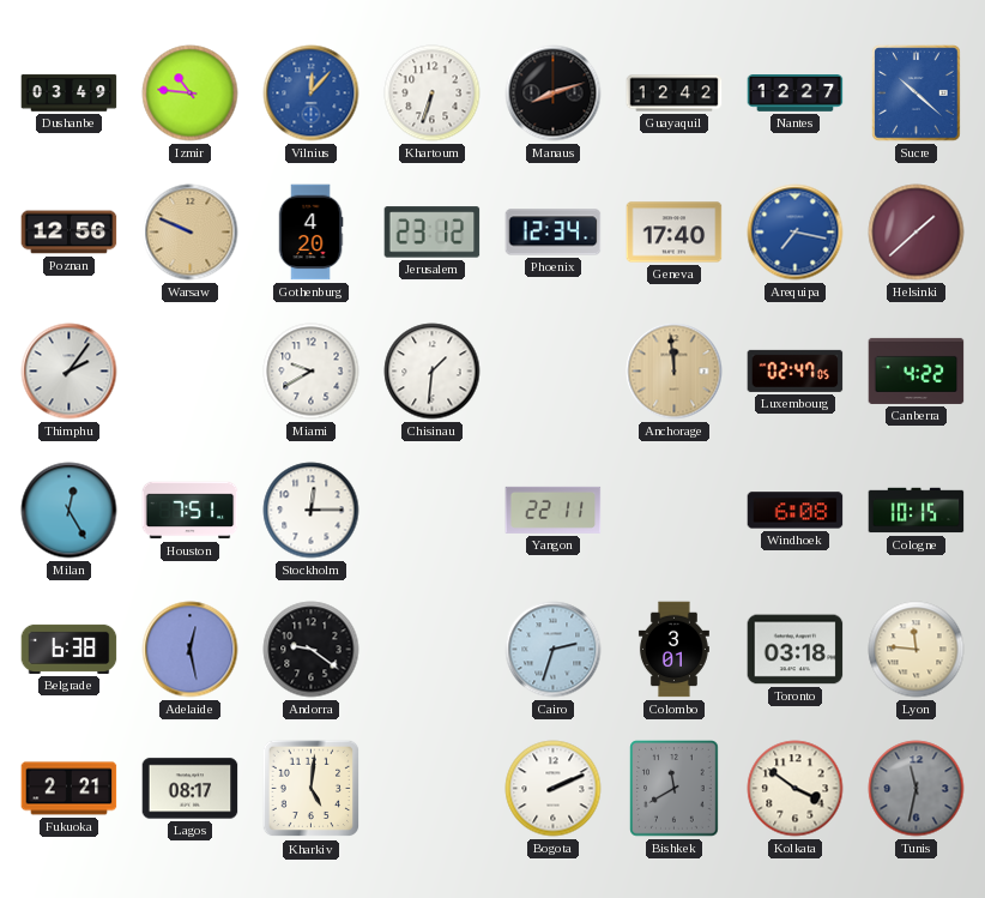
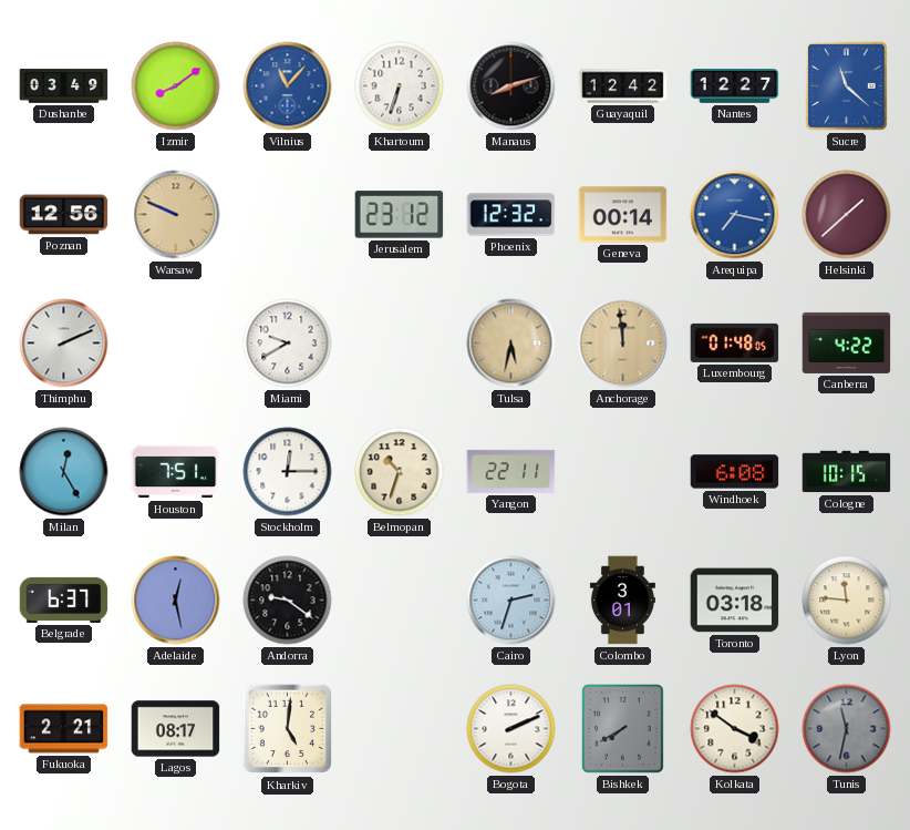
Izmir: 10:46 -> 8:09
Vilnius: 12:07 -> 11:07
Sucre: 10:22 -> 11:22
Gothenburg: 4:20 -> none
Phoenix: 12:34 -> 12:32
Geneva: 17:40 -> 00:14
Thimphu: 2:06 -> 2:11
Chisinau: 1:31 -> none
Tulsa: none -> 5:32
Luxembourg: 02:47 -> 01:48
Belmopan: none -> 10:33
Belgrade: 6:38 -> 6:37
Bishkek: 11:40 -> 7:40
